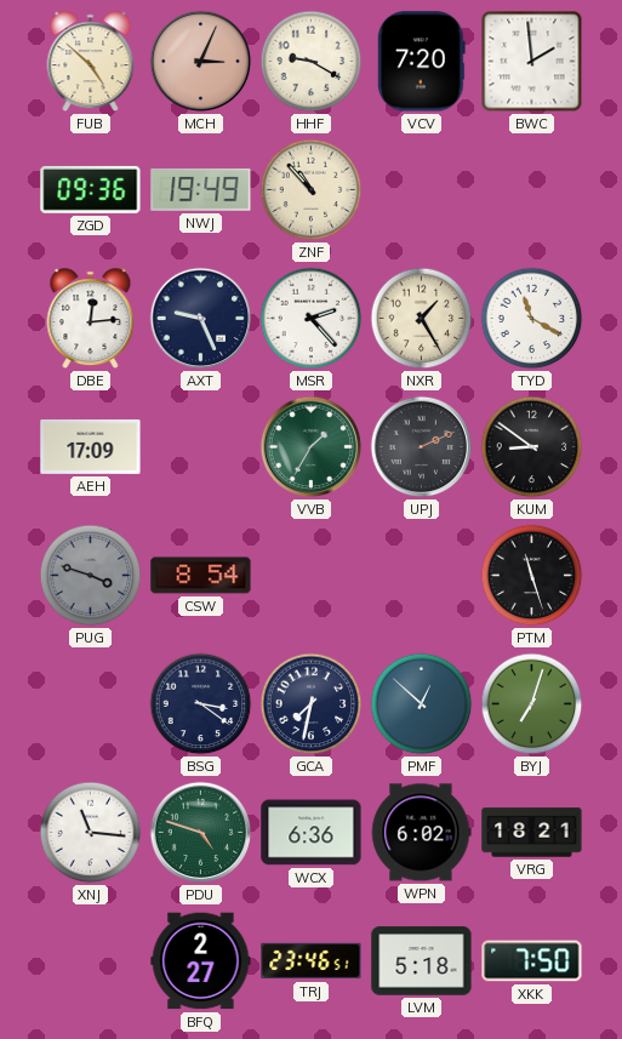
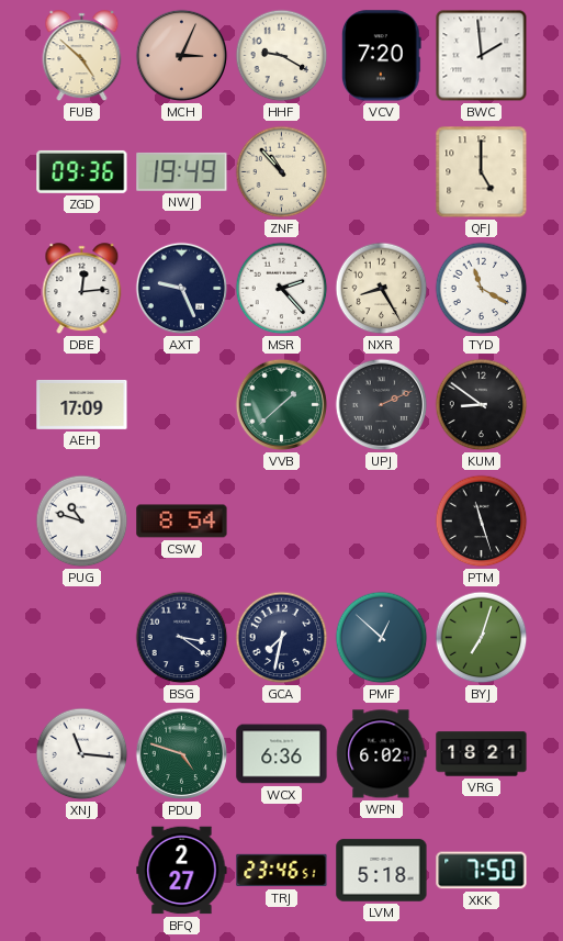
QFJ: none -> 5:00
NXR: 1:25 -> 8:25
VVB: 1:35 -> 1:38
PUG: 3:48 -> 10:48
PUG dial: grey -> white
